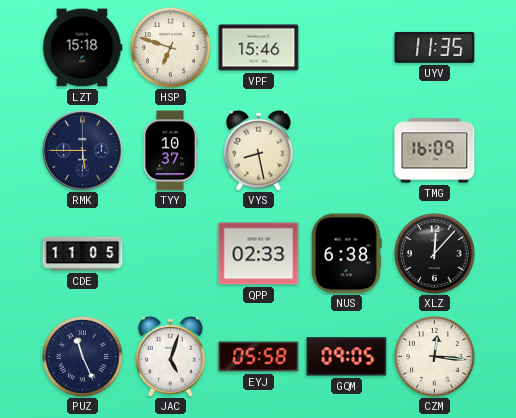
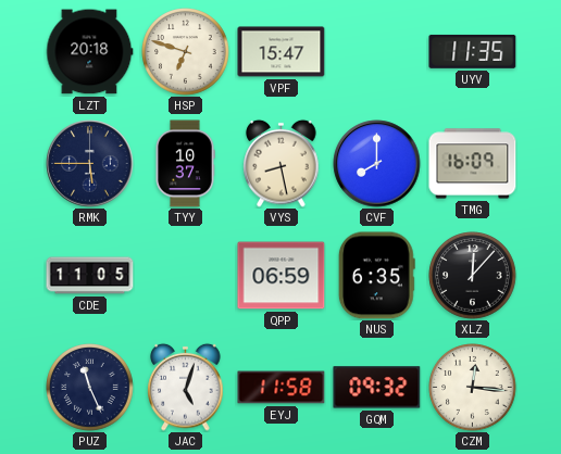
LZT: 15:18 -> 20:18
VPF: 15:46 -> 15:47
CVF: none -> 8:00
QPP: 02:33 -> 06:59
NUS: 6:38 -> 6:35
EYJ: 05:58 -> 11:58
GQM: 09:05 -> 09:32
